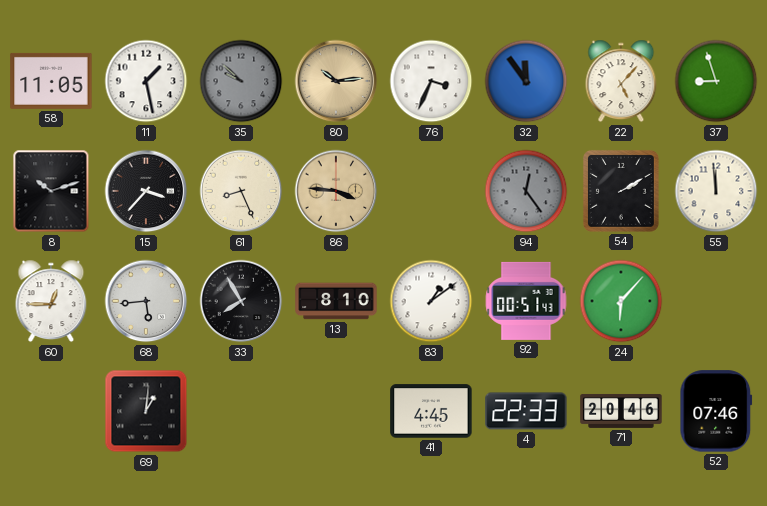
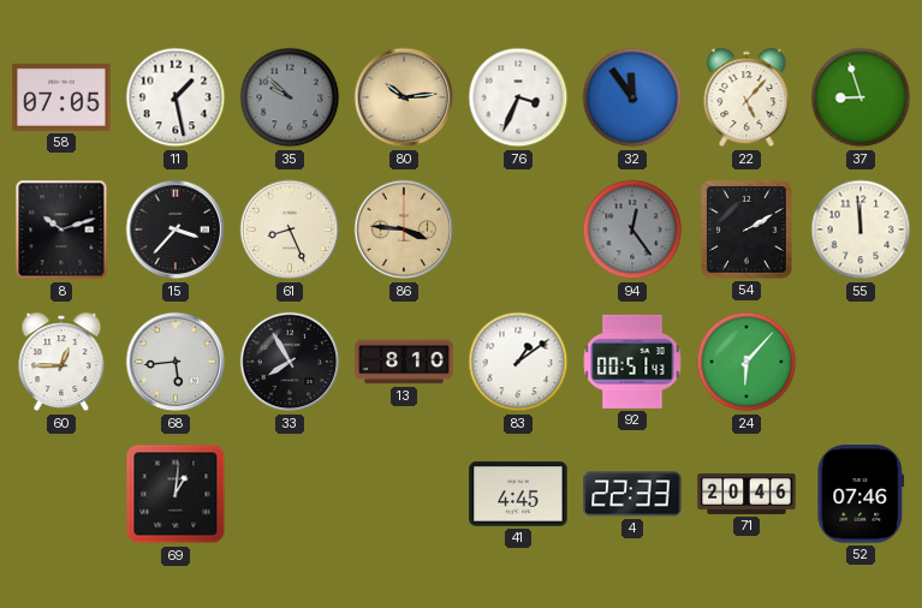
58: 11:05 -> 07:05
